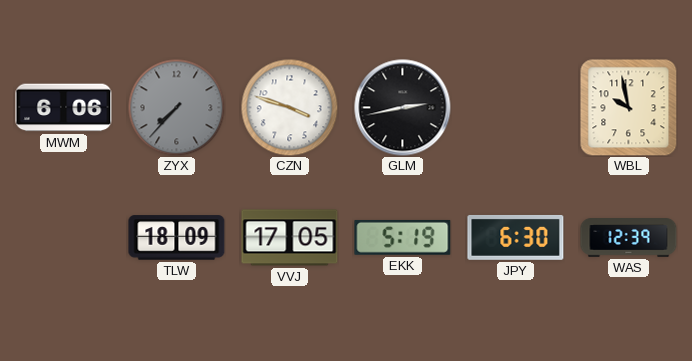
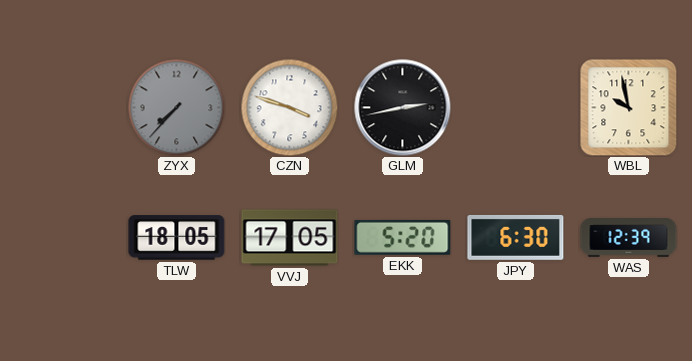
MWM: 6:06 -> none
TLW: 18:09 -> 18:05
EKK: 5:19 -> 5:20
